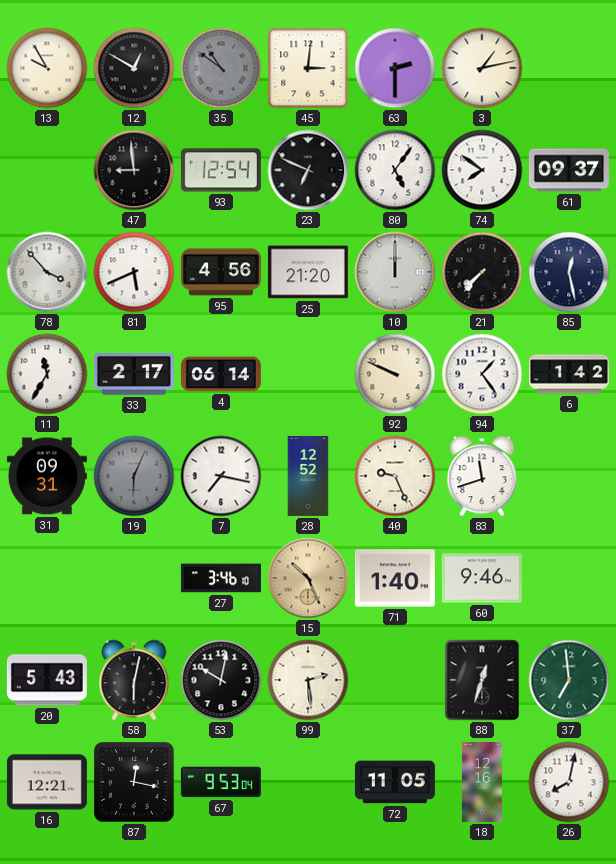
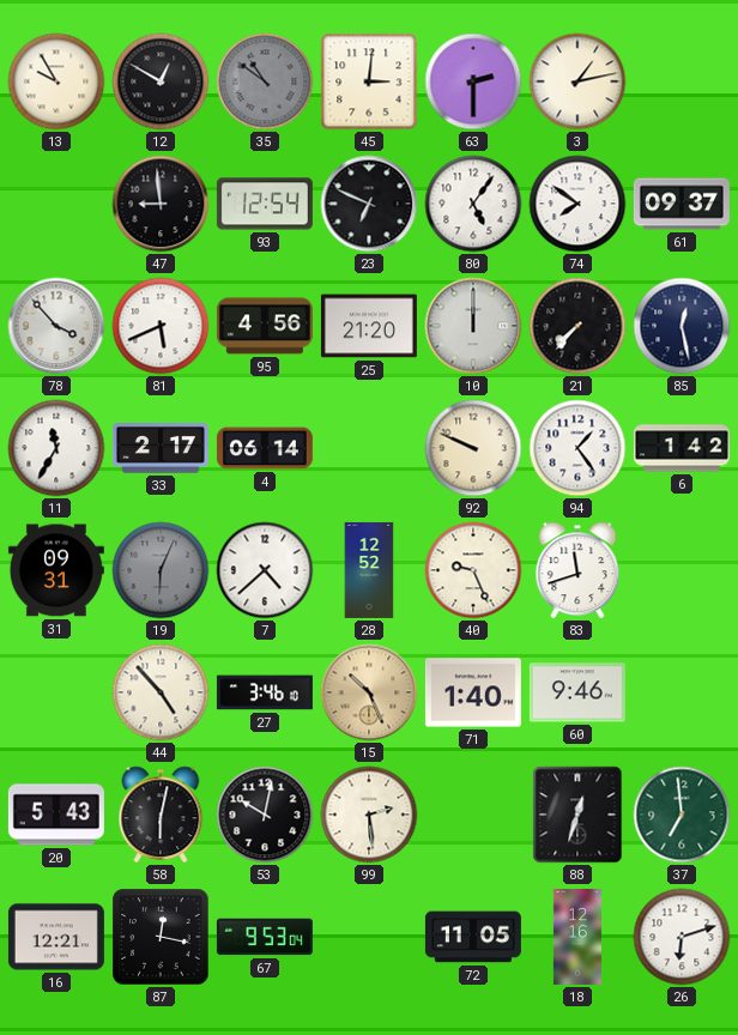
7: 7:17 -> 4:38
44: none -> 4:53
26: 8:02 -> 6:12
